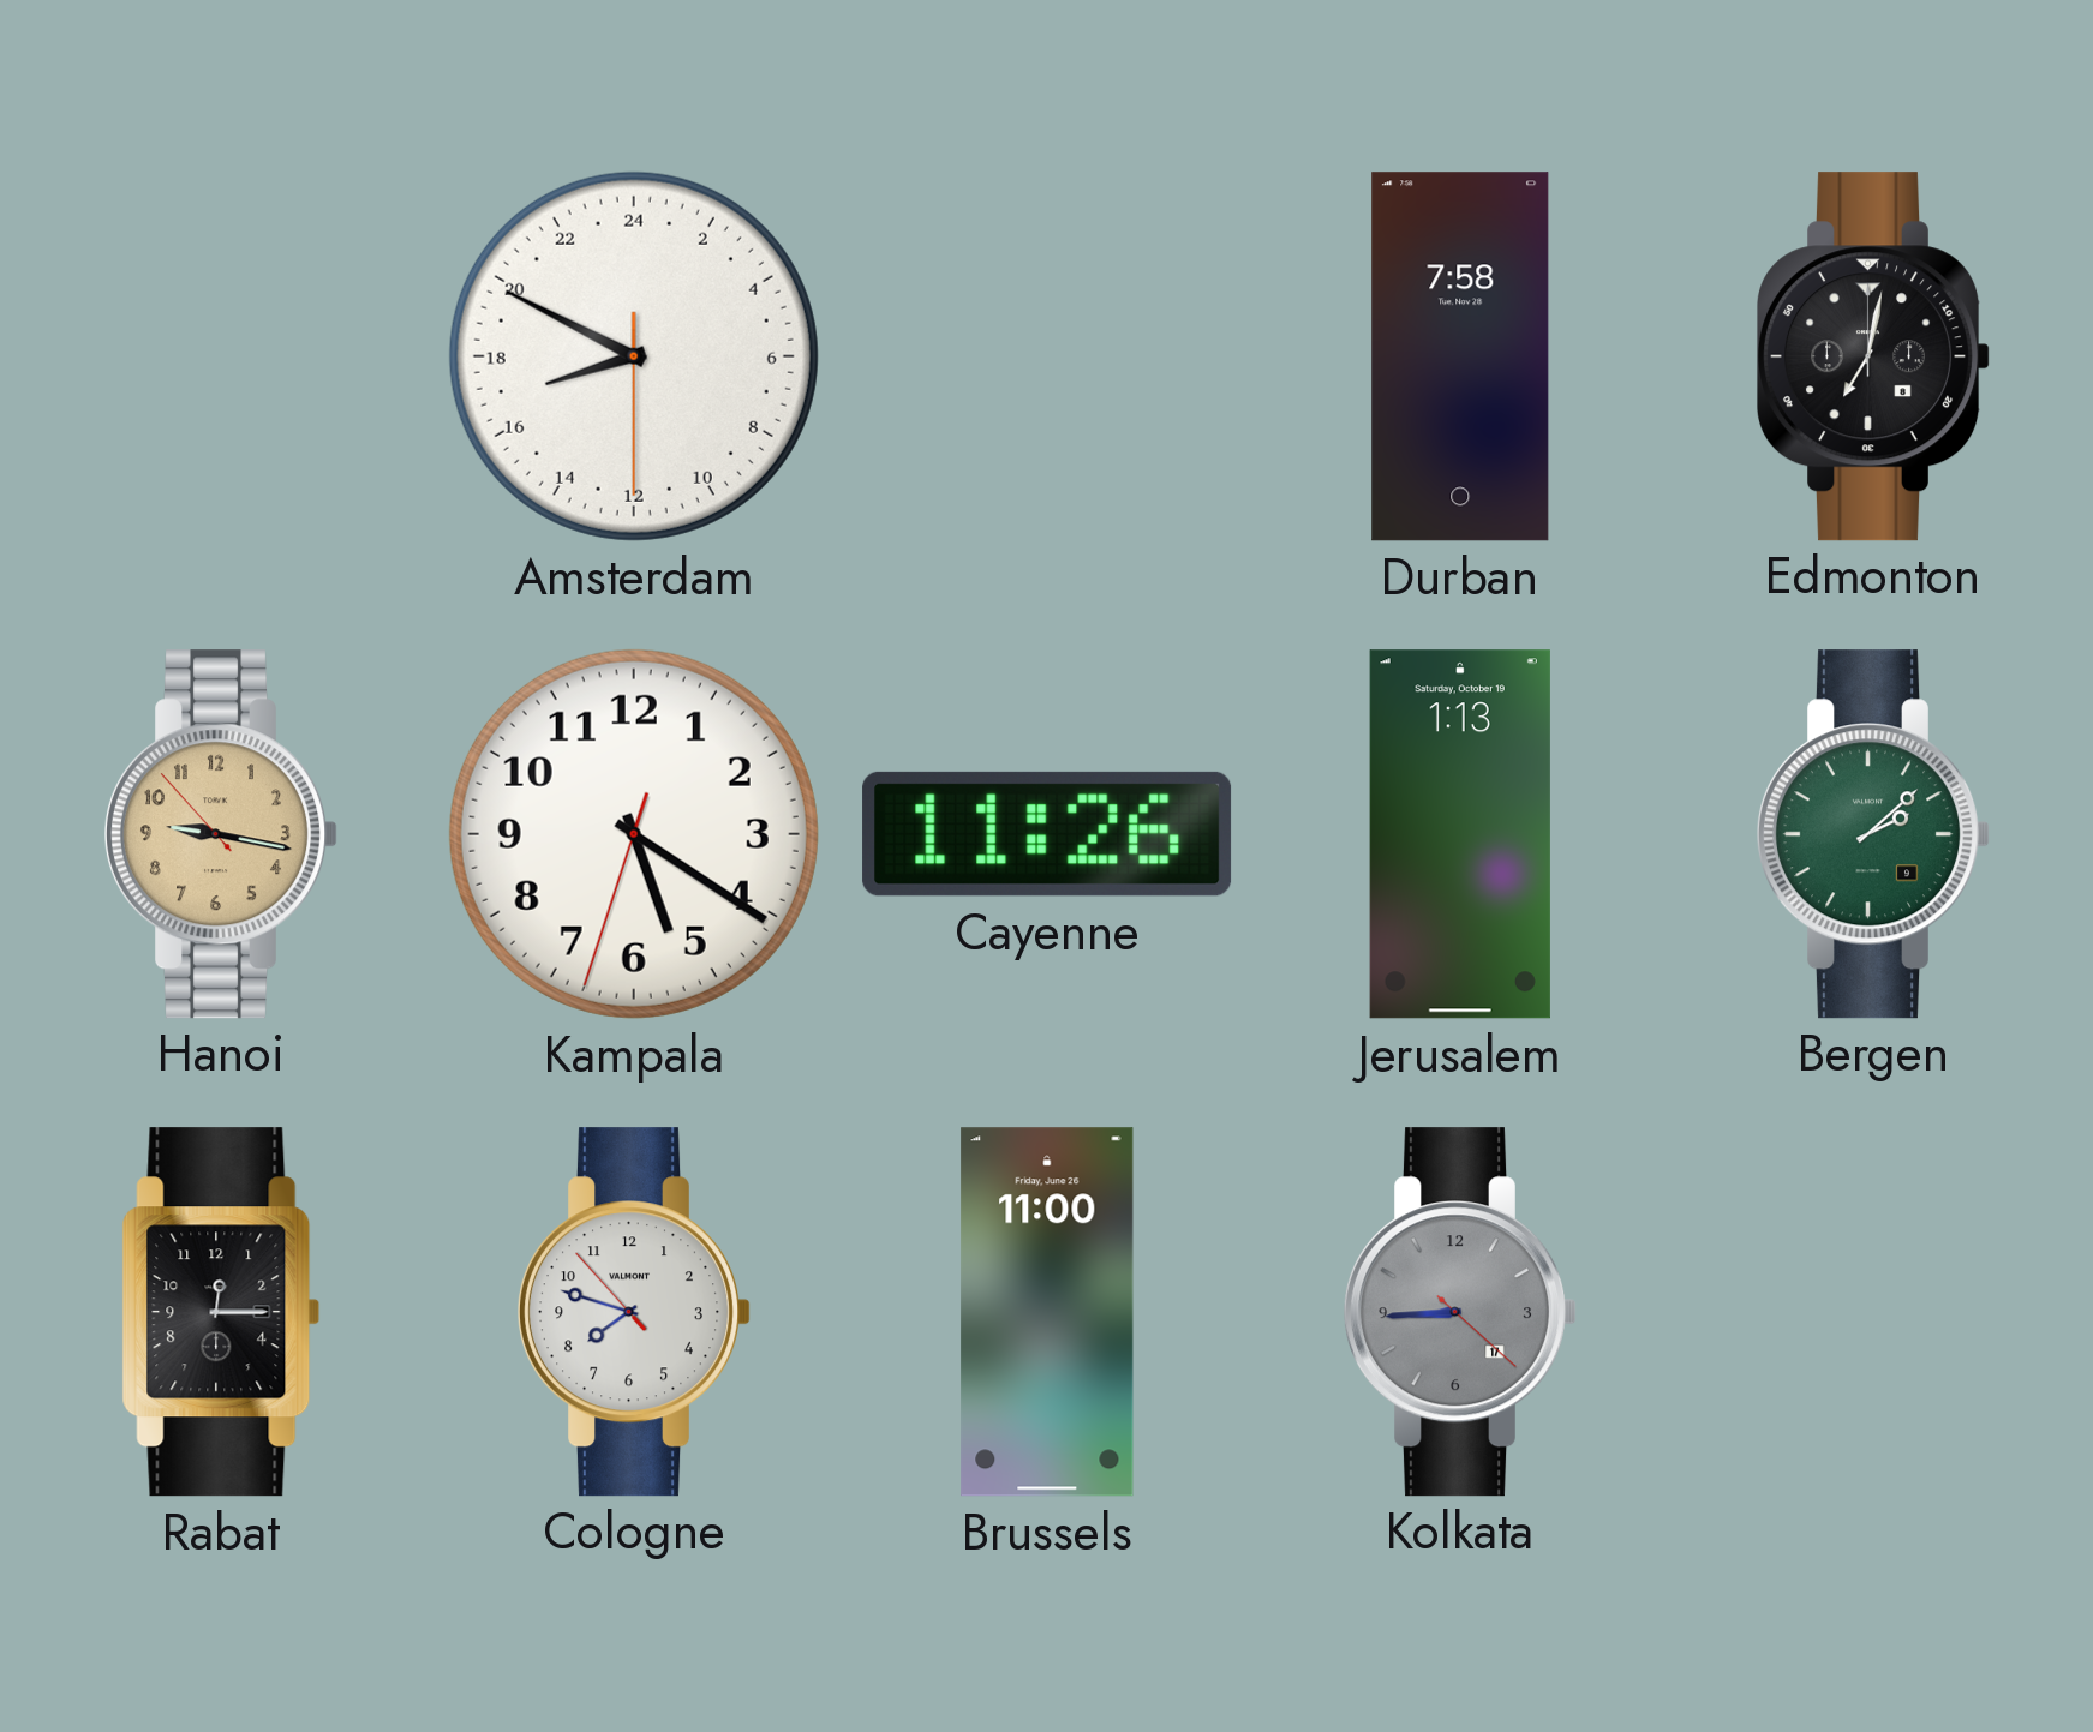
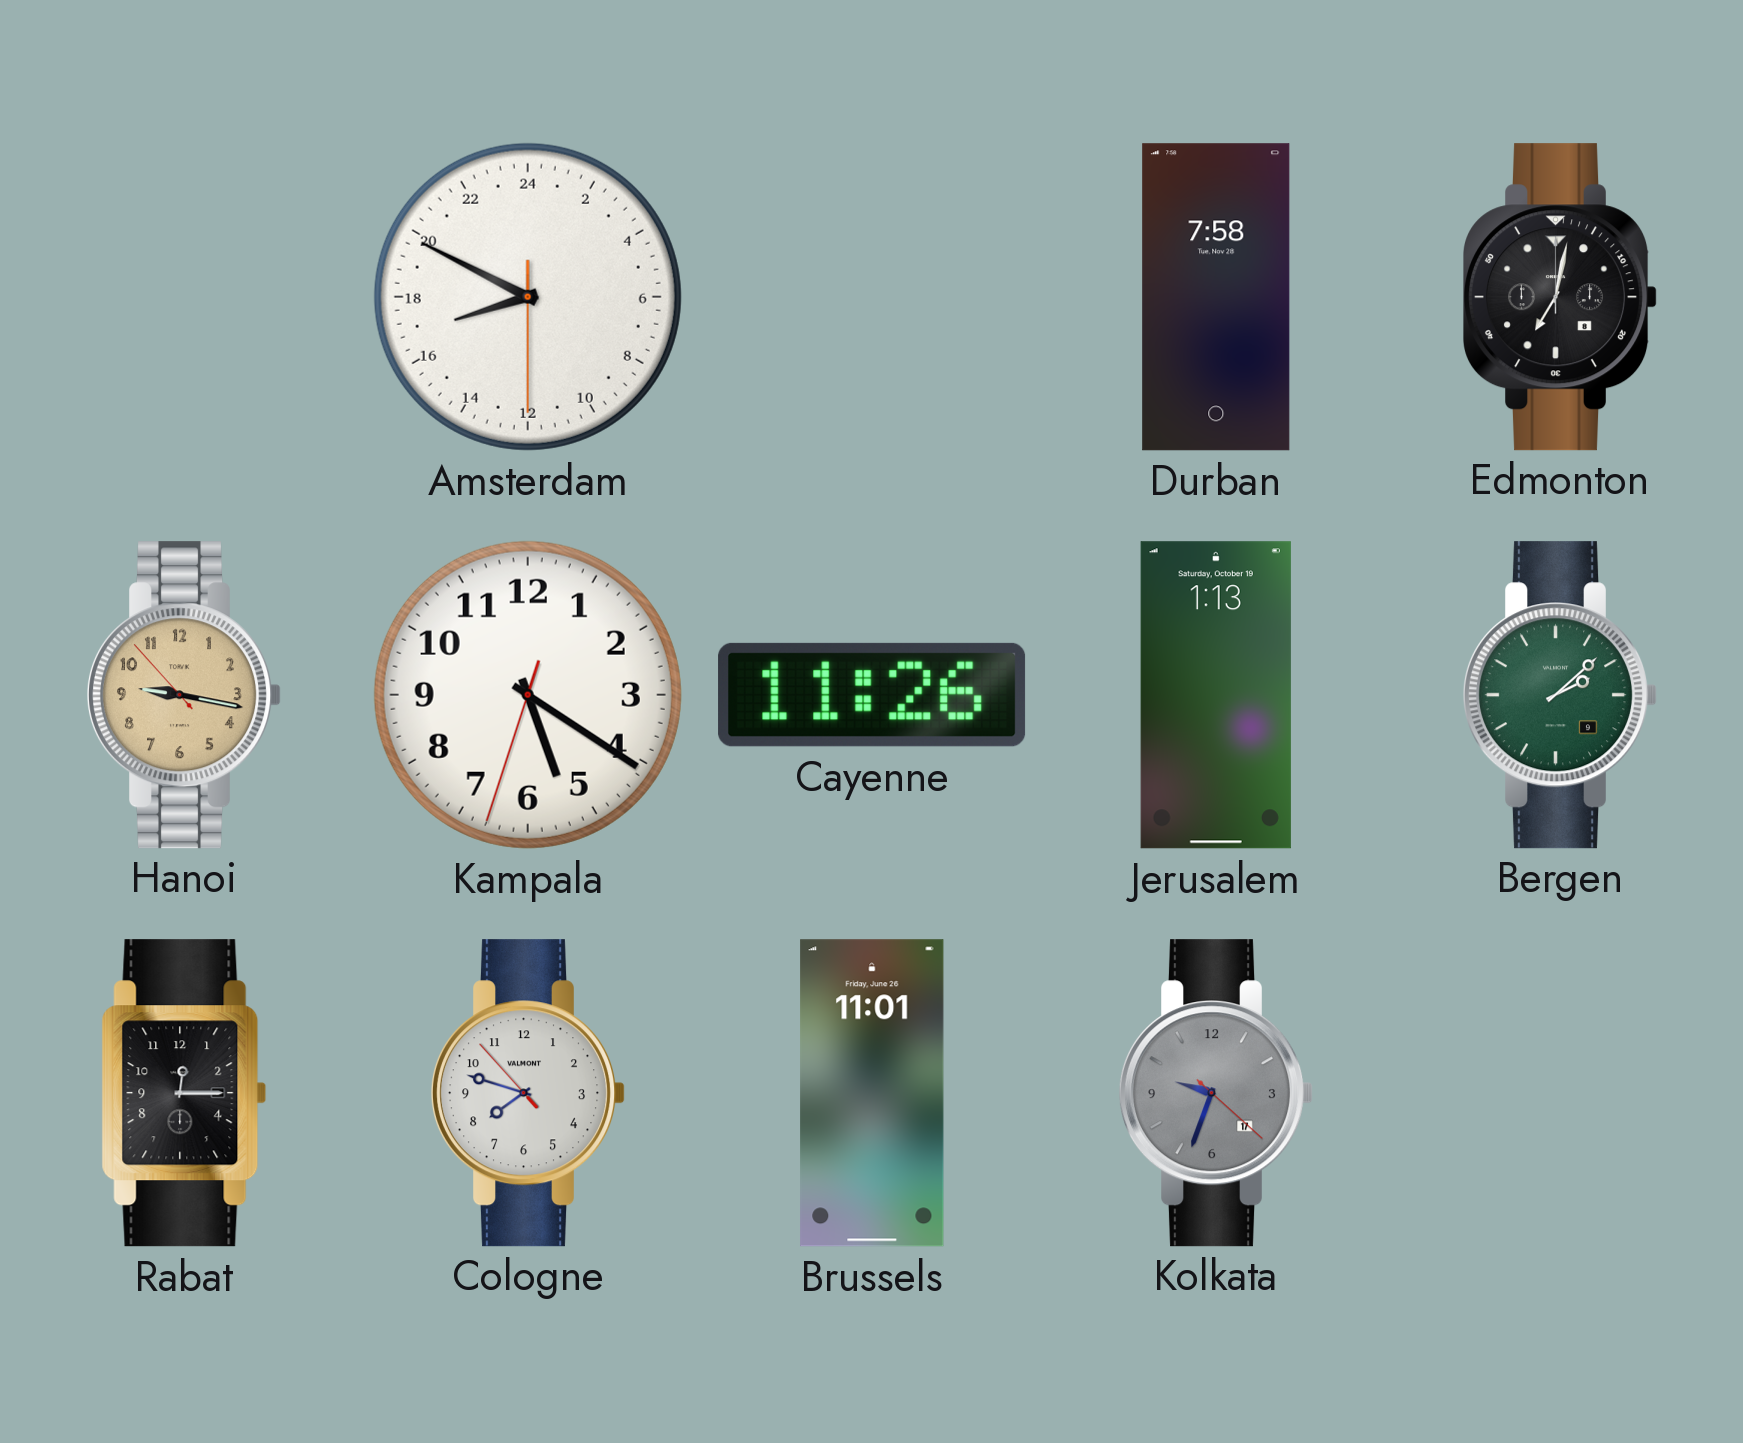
Brussels: 11:00 -> 11:01
Kolkata: 8:44 -> 9:33
